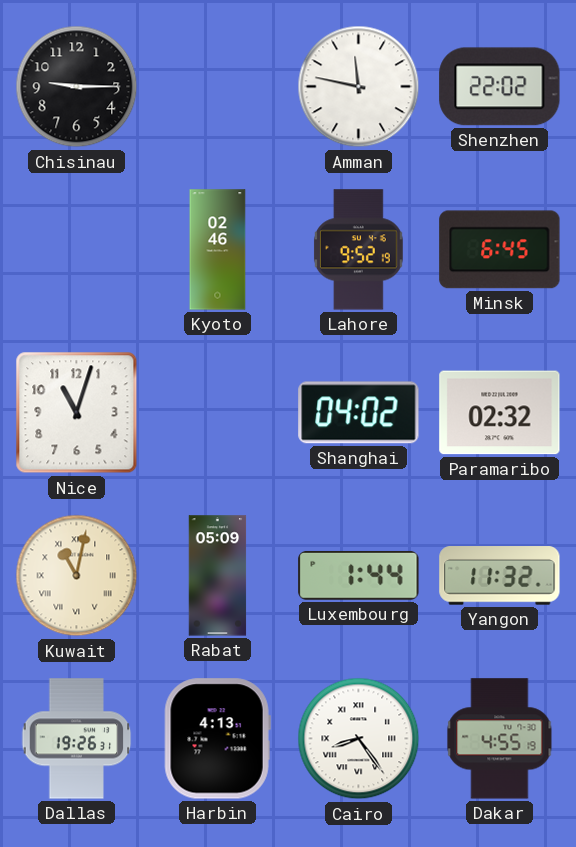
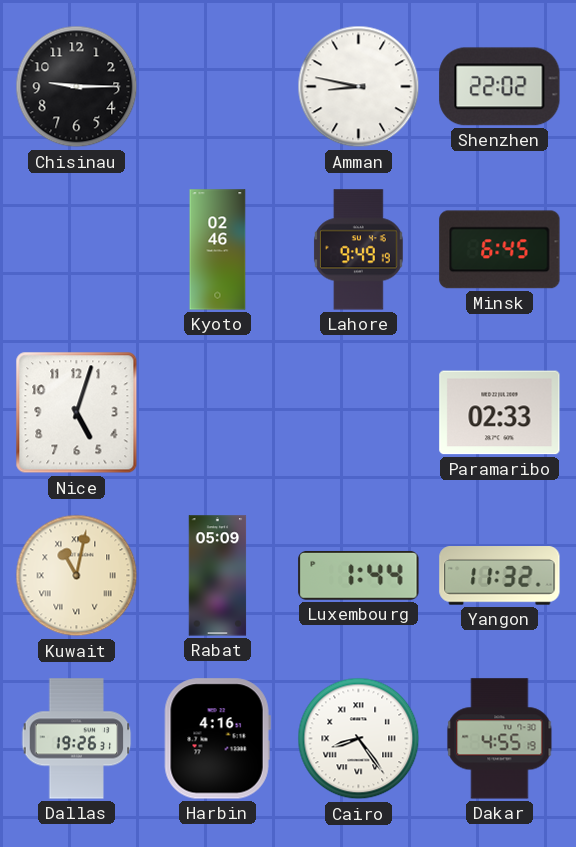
Amman: 11:47 -> 8:47
Lahore: 9:52 -> 9:49
Nice: 11:03 -> 5:03
Shanghai: 04:02 -> none
Paramaribo: 02:32 -> 02:33
Harbin: 4:13 -> 4:16
